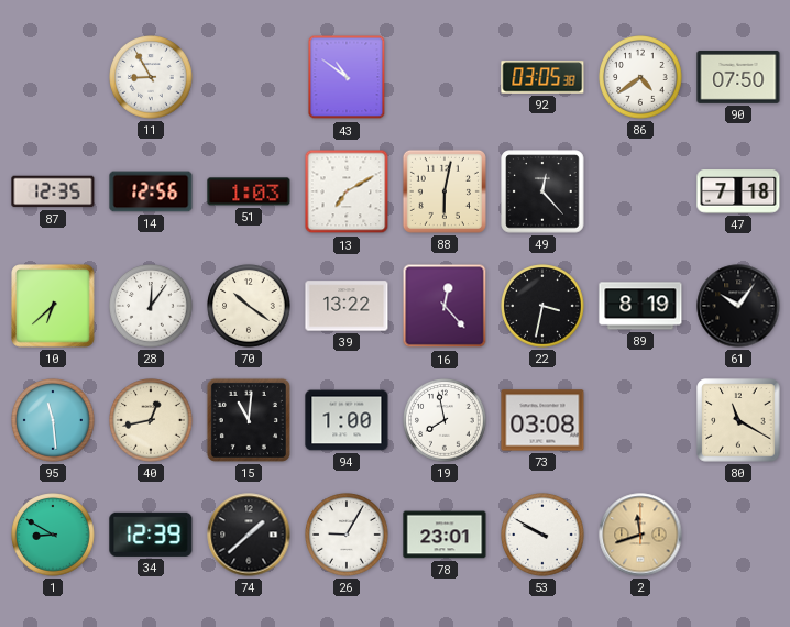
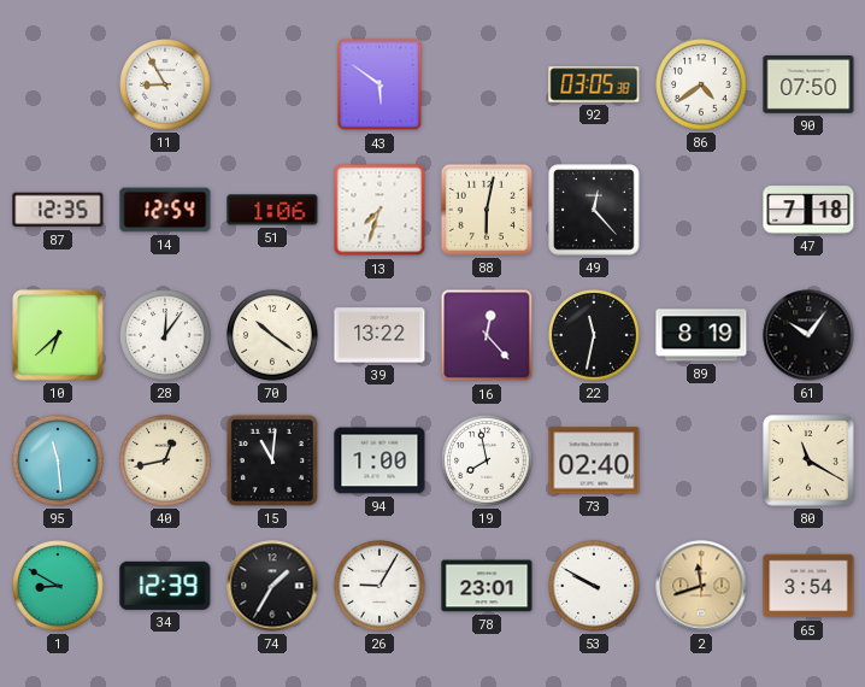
43: 10:51 -> 5:51
14: 12:56 -> 12:54
51: 1:03 -> 1:06
13: 7:10 -> 7:33
22: 3:32 -> 11:32
73: 03:08 -> 02:40
74: 1:38 -> 1:35
65: none -> 3:54
